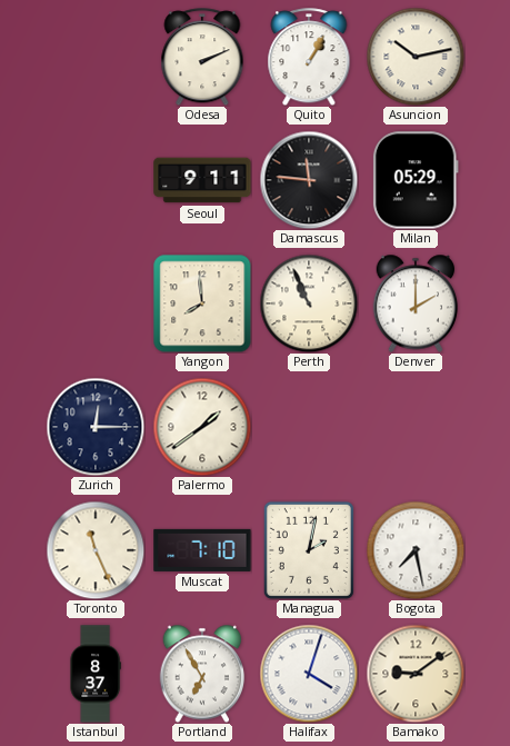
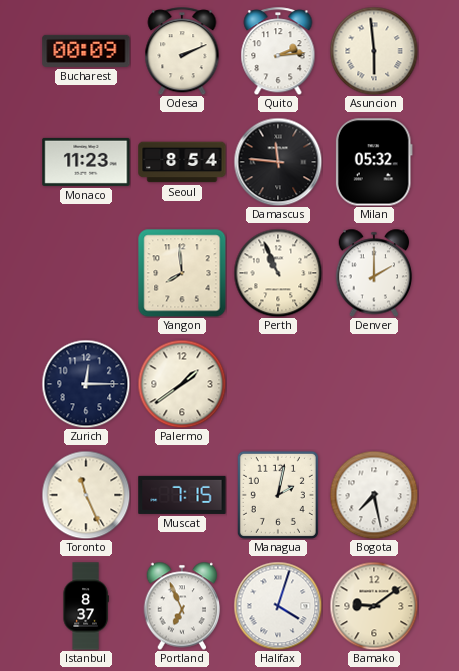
Bucharest: none -> 00:09
Quito: 1:05 -> 2:14
Asuncion: 10:13 -> 5:59
Monaco: none -> 11:23
Seoul: 9:11 -> 8:54
Milan: 05:29 -> 05:32
Muscat: 7:10 -> 7:15
Portland: 6:55 -> 6:56
